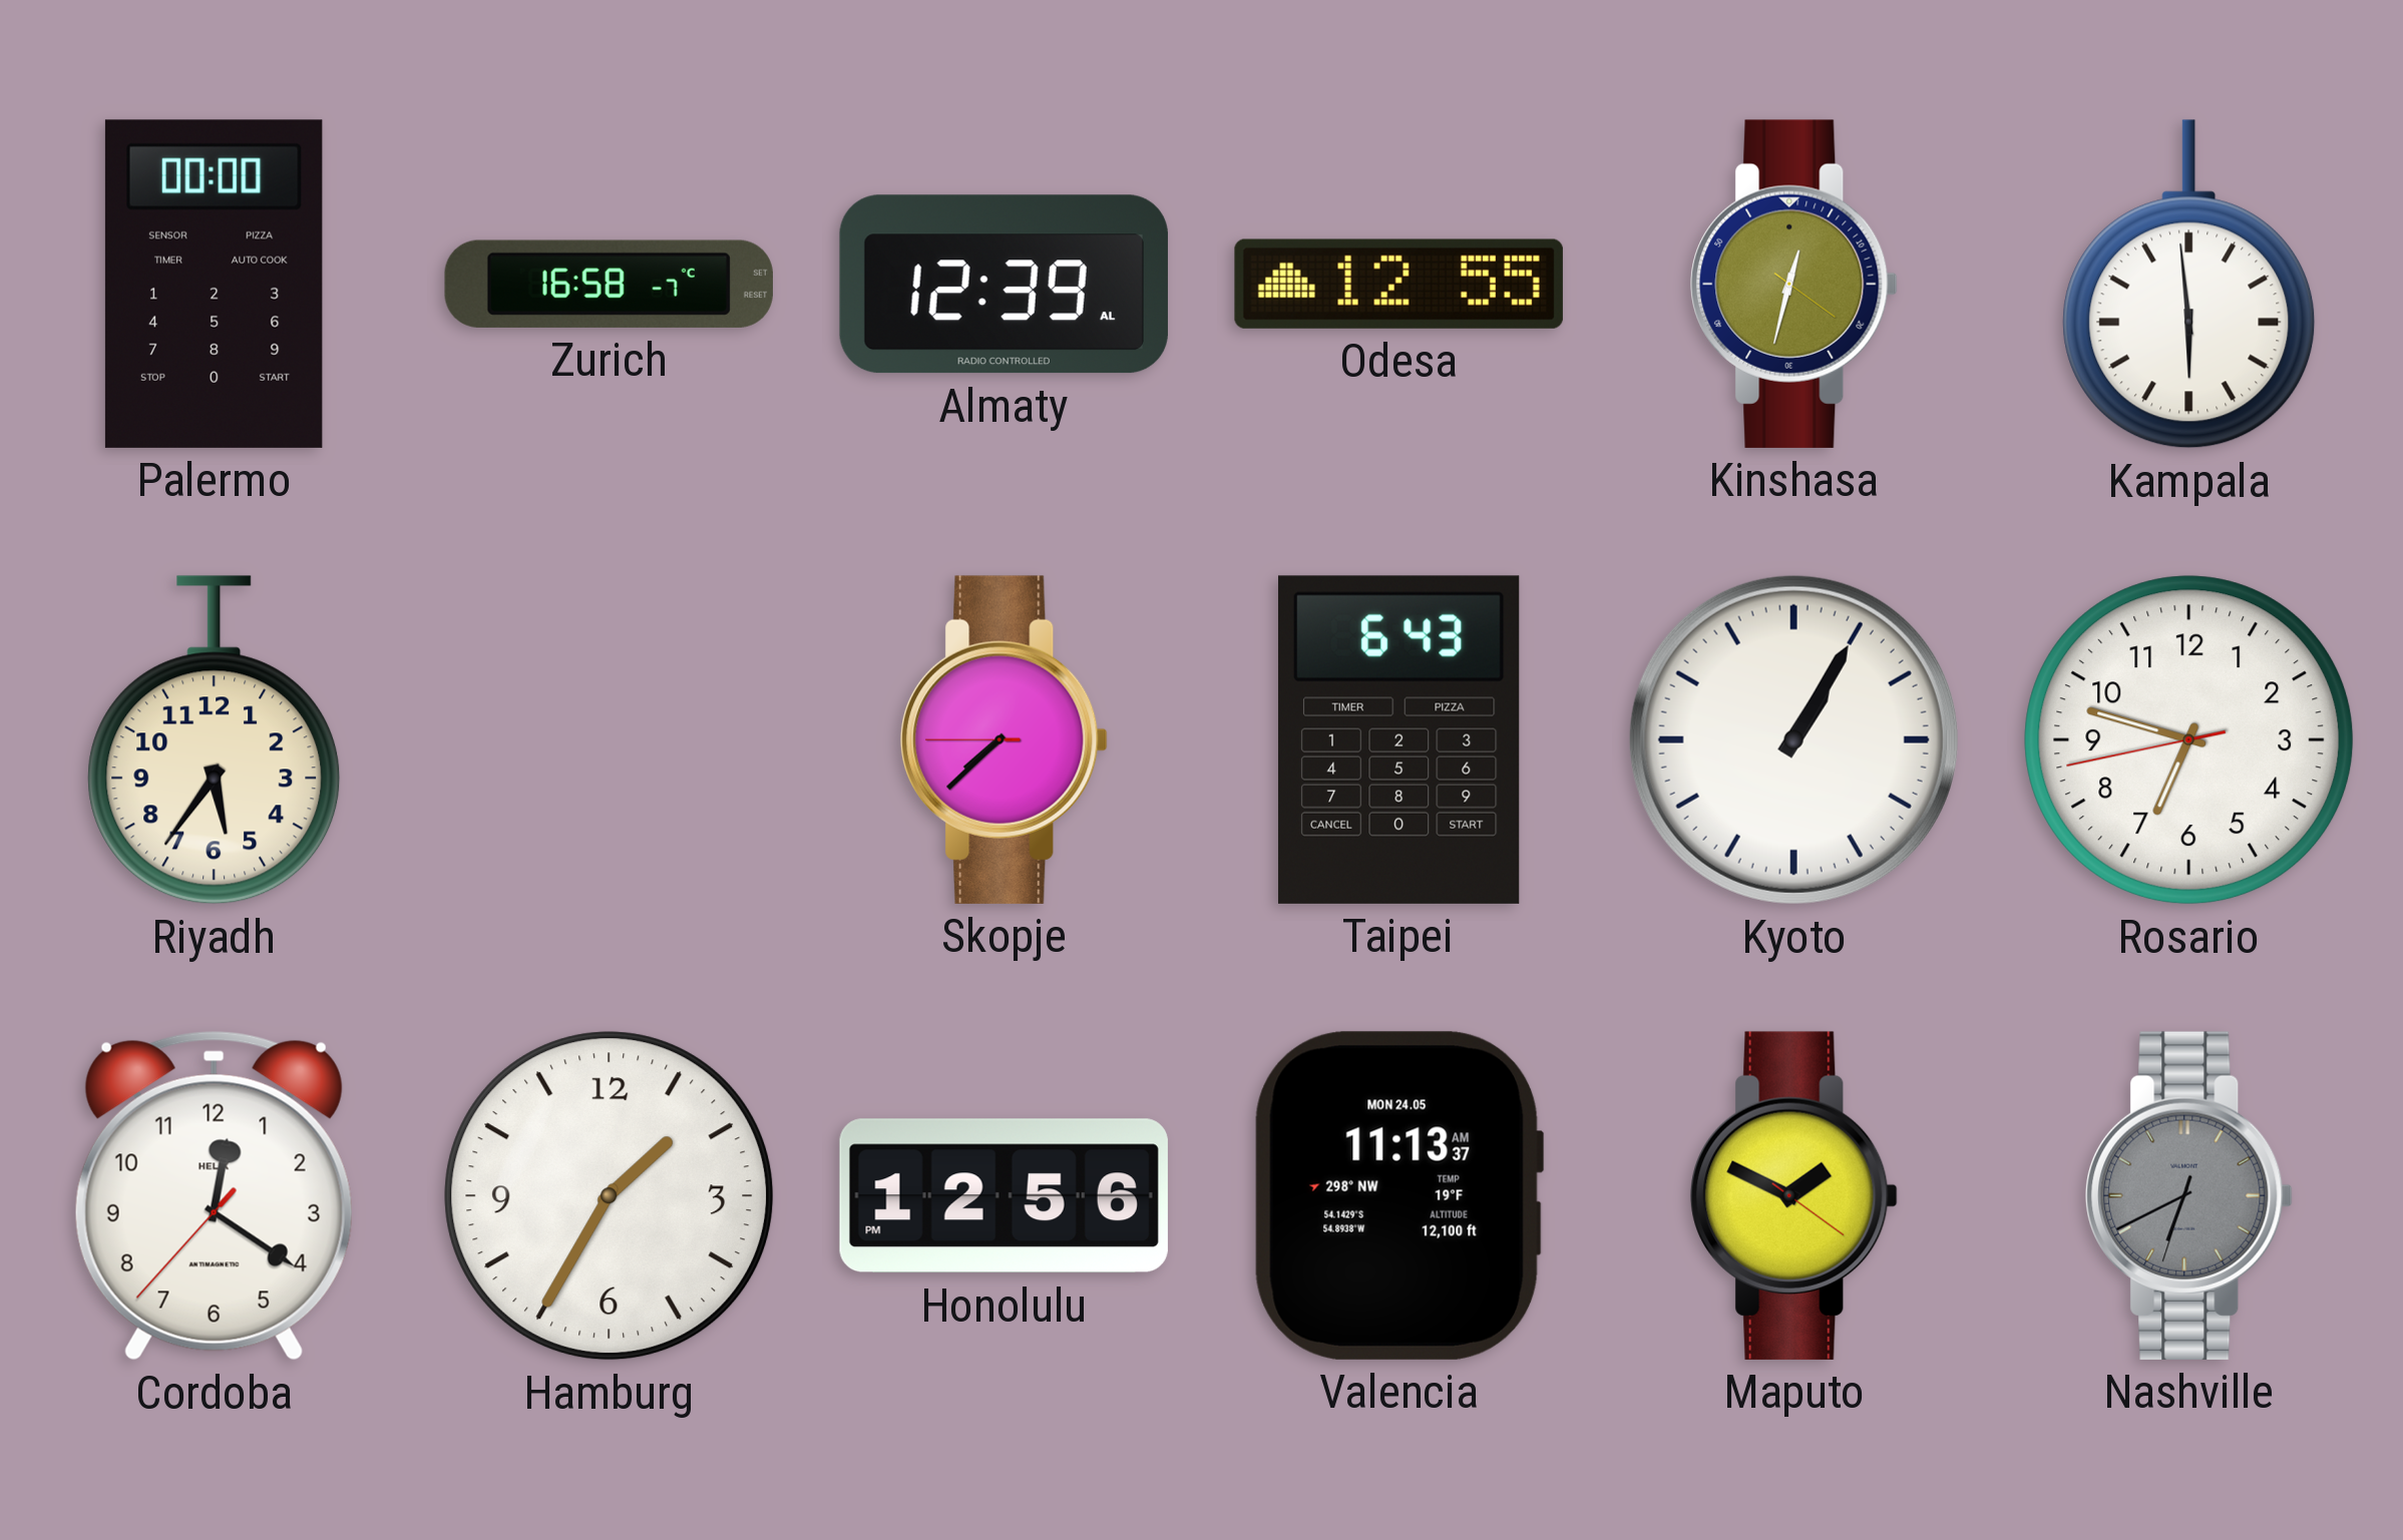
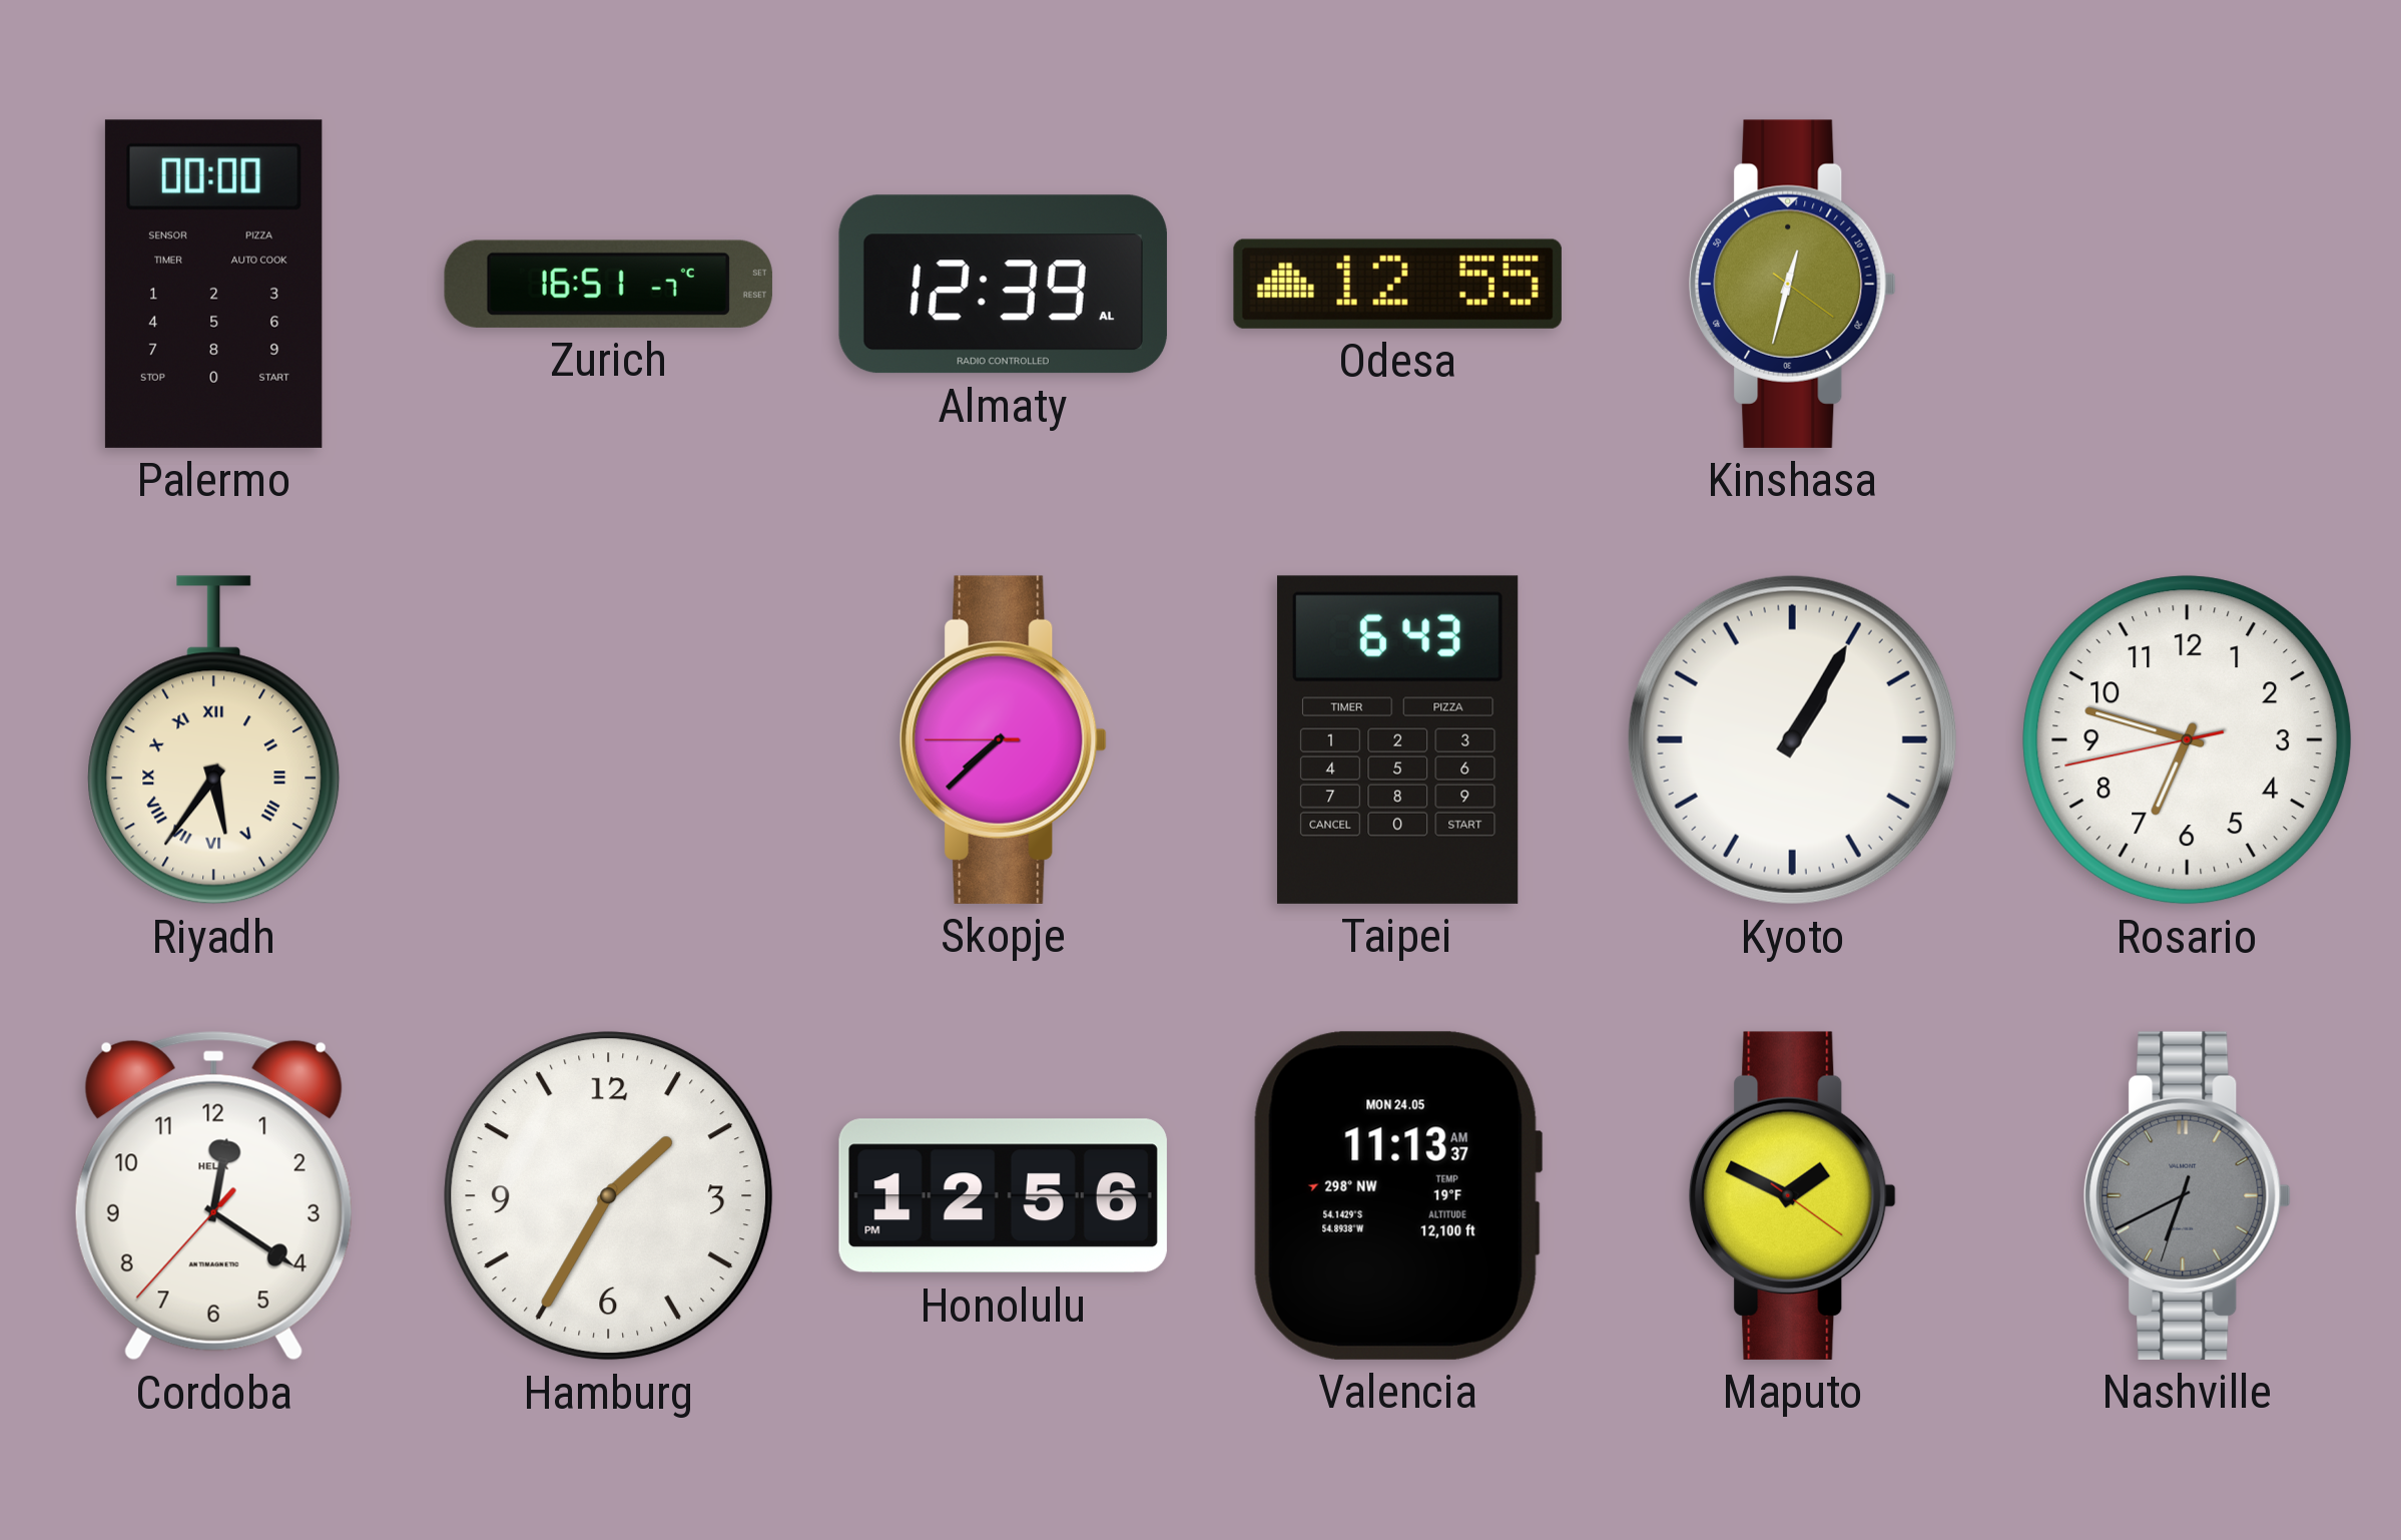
Zurich: 16:58 -> 16:51
Kampala: 5:59 -> none
Riyadh numerals: Arabic -> Roman
